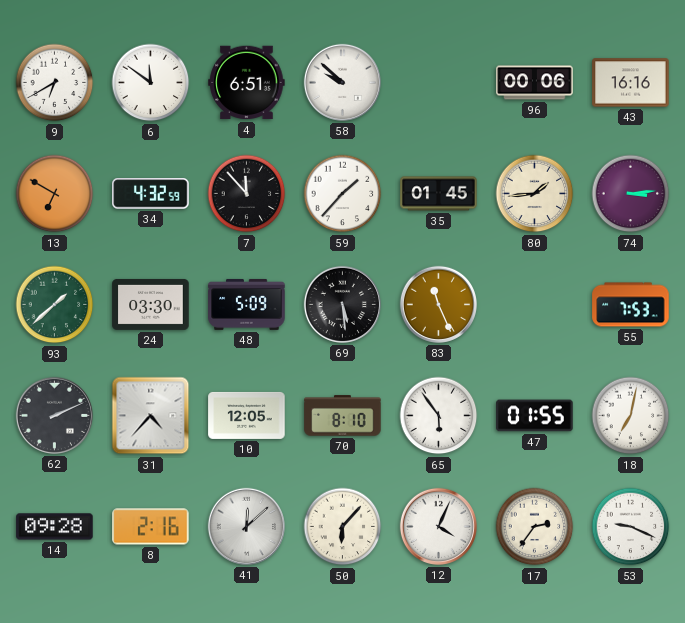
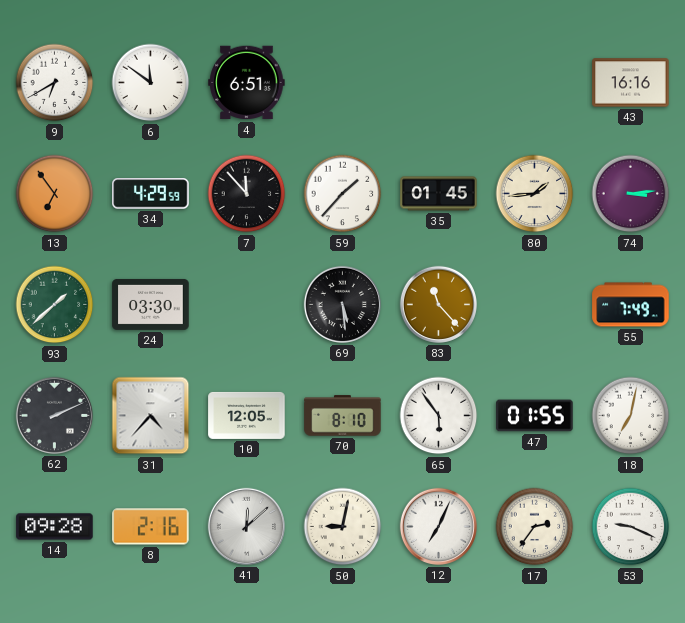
58: 9:52 -> none
96: 00:06 -> none
13: 6:50 -> 6:54
34: 4:32 -> 4:29
48: 5:09 -> none
83: 11:26 -> 11:23
55: 7:53 -> 7:49
50: 6:07 -> 9:02
12: 4:04 -> 7:04
